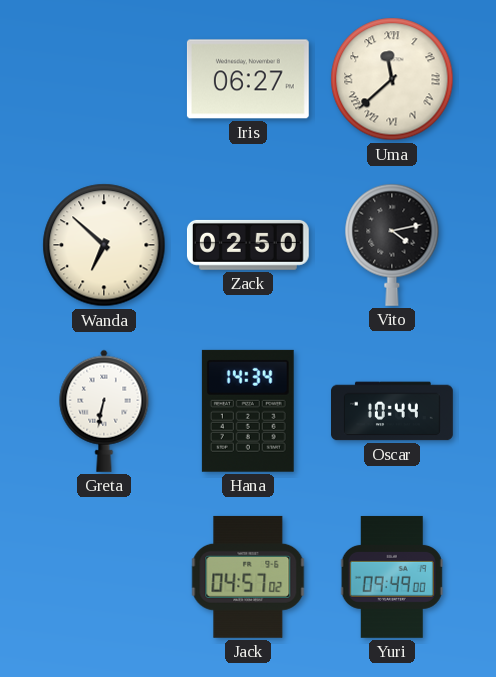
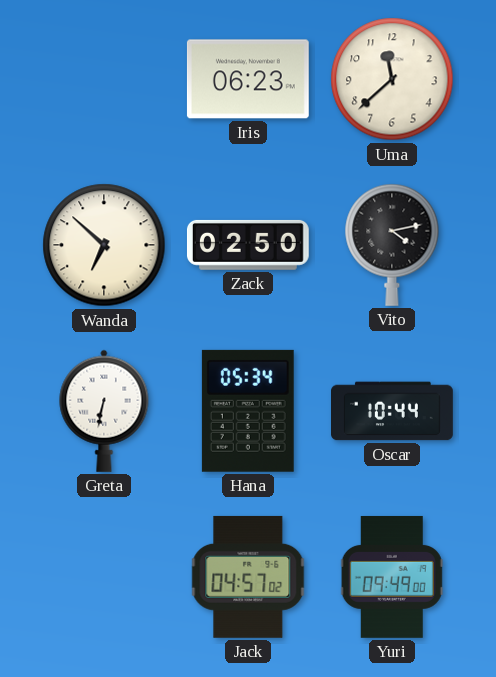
Iris: 06:27 -> 06:23
Uma numerals: Roman -> Arabic
Hana: 14:34 -> 05:34
